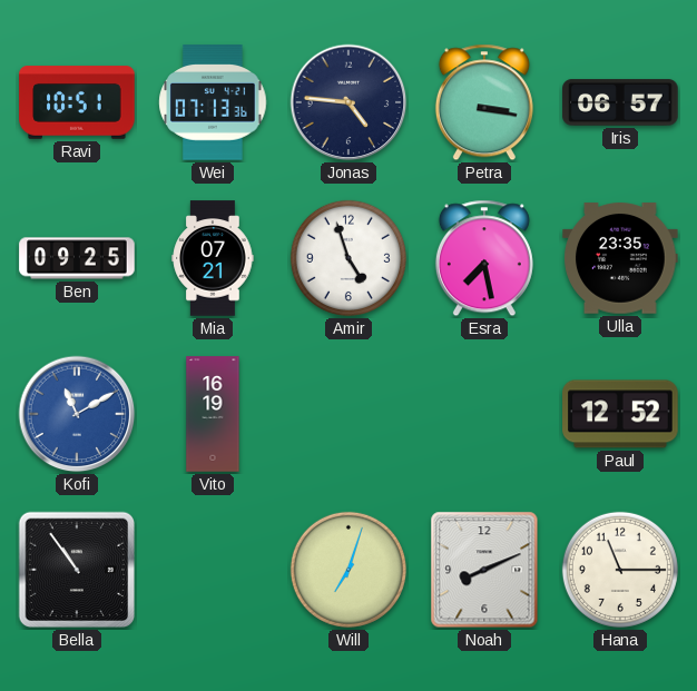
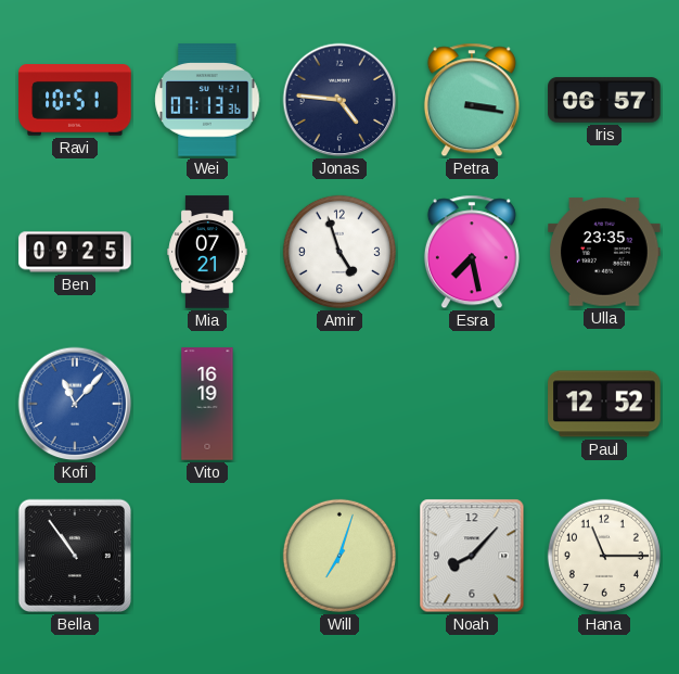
Kofi: 11:10 -> 11:07
Noah: 8:11 -> 8:07
